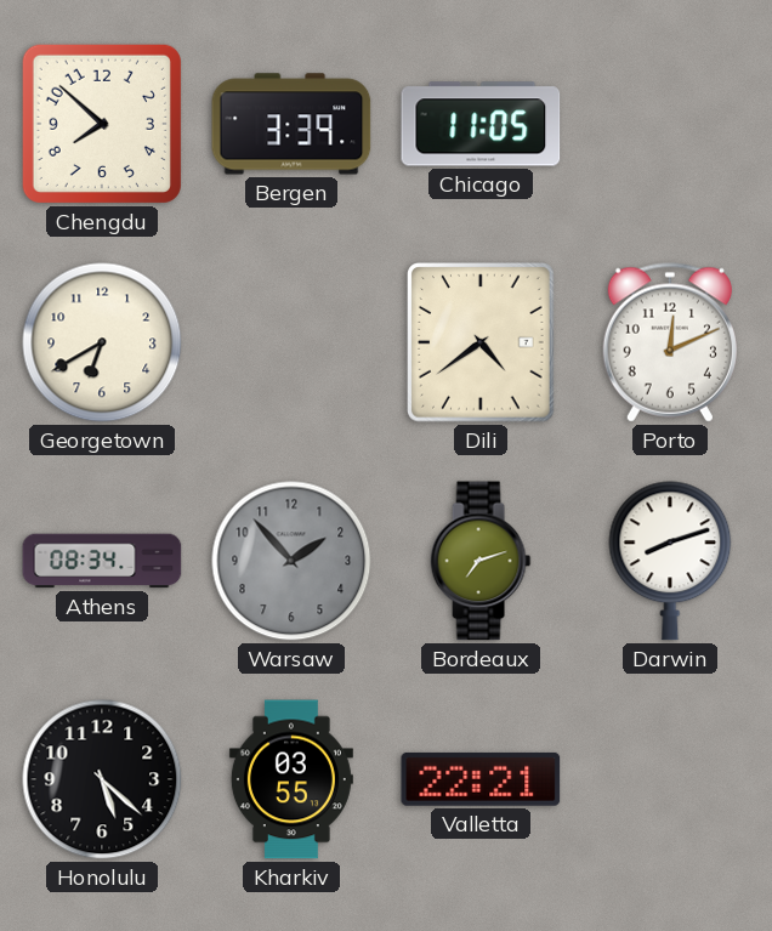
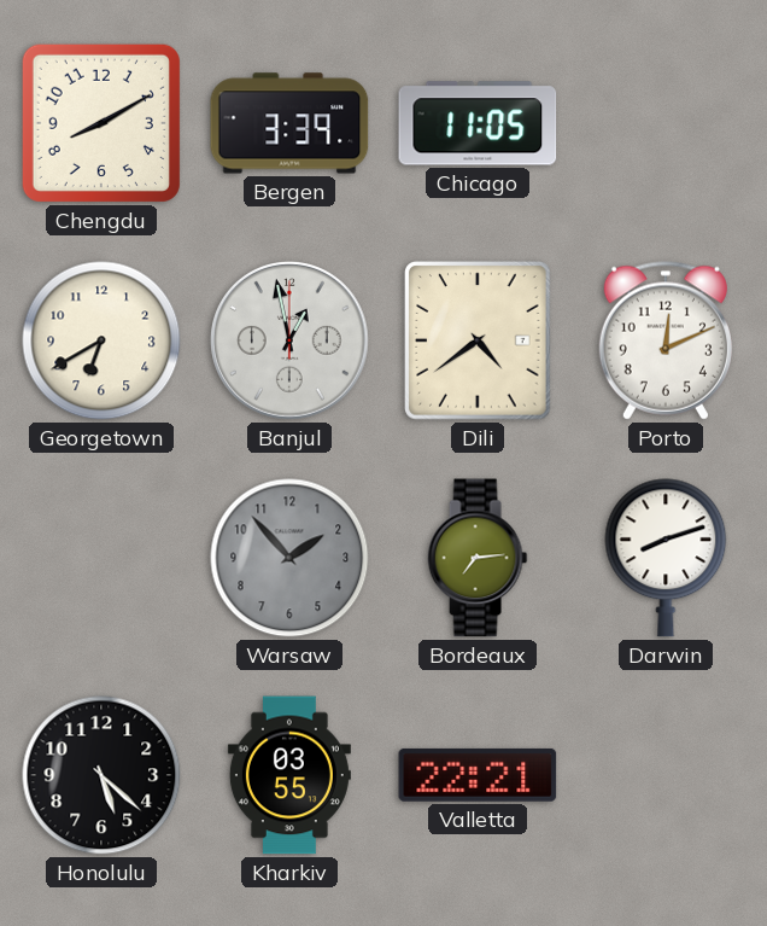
Chengdu: 7:52 -> 8:10
Banjul: none -> 12:58
Athens: 08:34 -> none
Bordeaux: 7:12 -> 7:14
